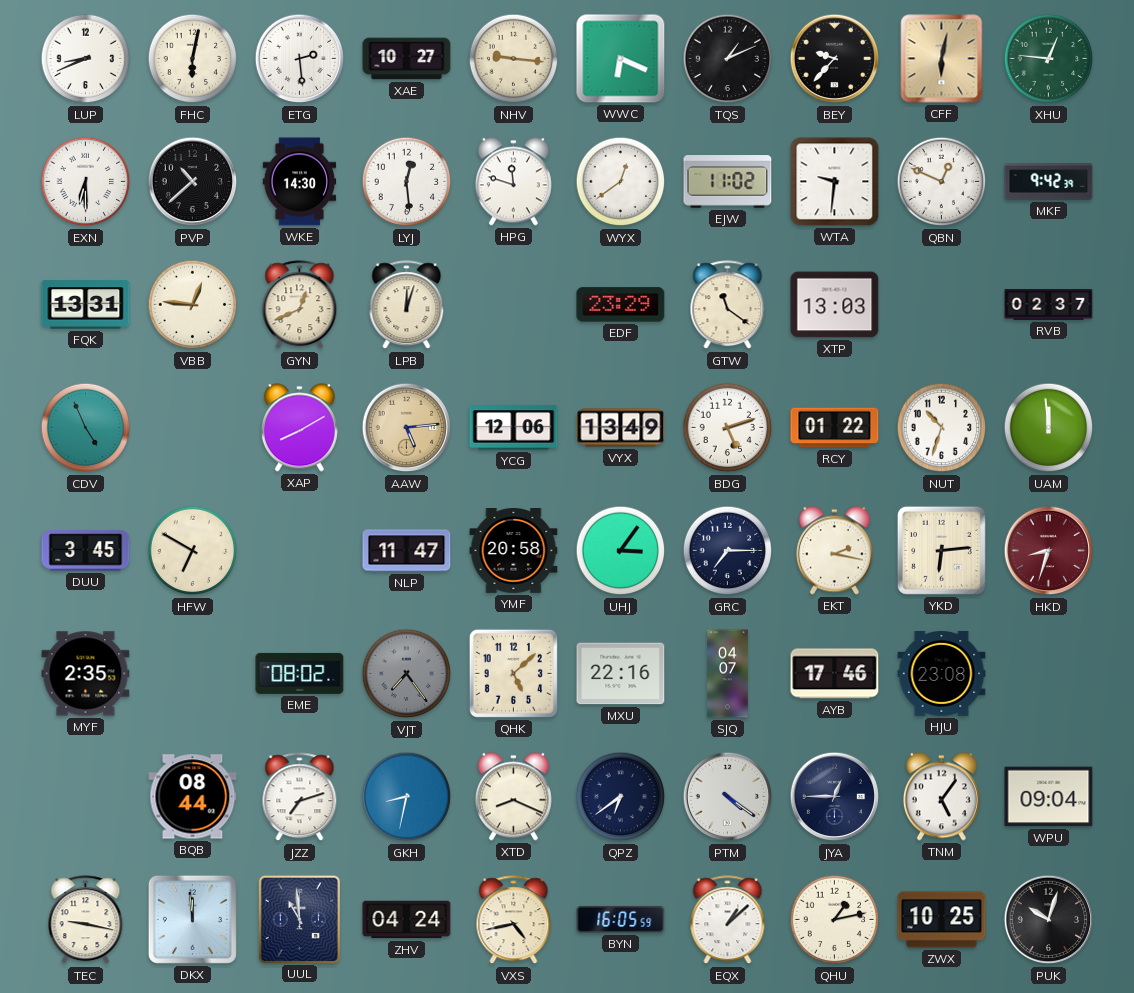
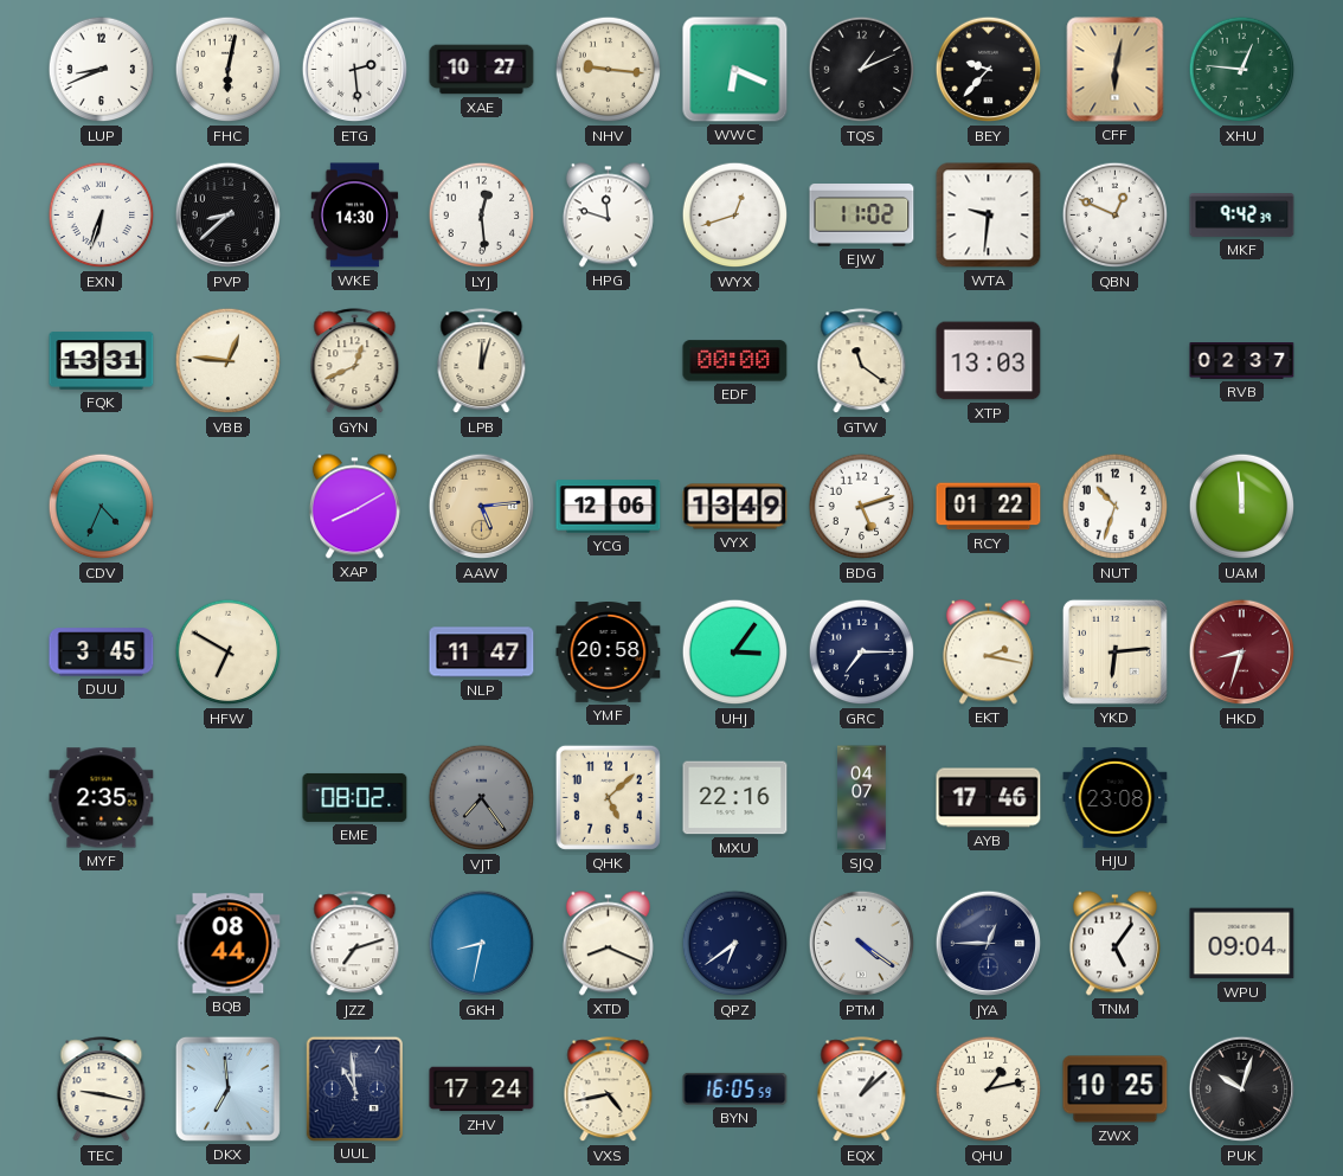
EXN: 6:30 -> 6:33
PVP: 10:38 -> 8:38
WYX: 12:39 -> 12:42
EDF: 23:29 -> 00:00
CDV: 4:56 -> 4:34
DKX: 11:59 -> 6:59
ZHV: 04:24 -> 17:24
